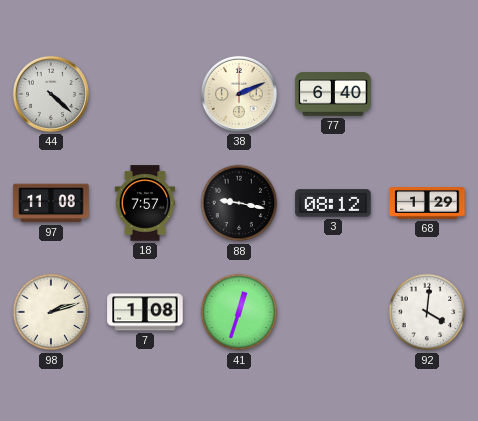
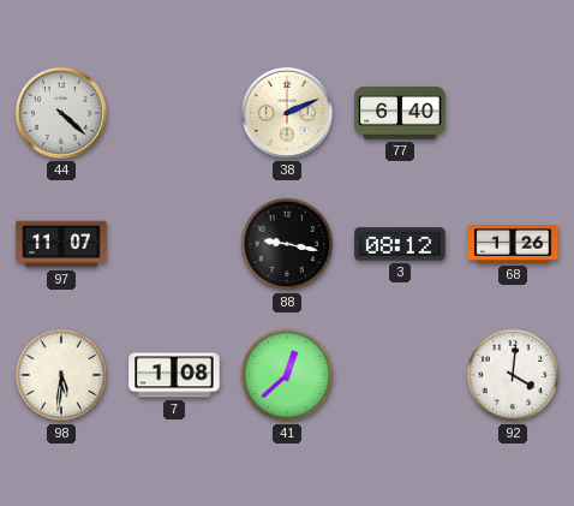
97: 11:08 -> 11:07
18: 7:57 -> none
68: 1:29 -> 1:26
98: 2:12 -> 5:31
41: 12:33 -> 12:38
